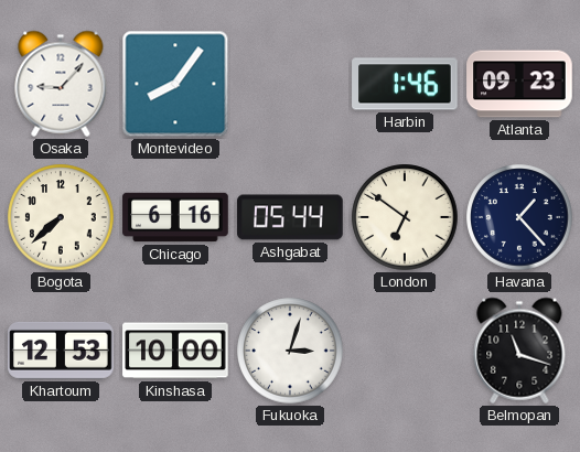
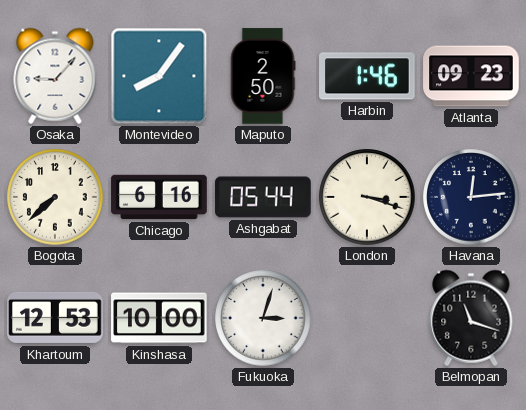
Maputo: none -> 2:50
London: 6:51 -> 3:18
Havana: 1:23 -> 12:14
